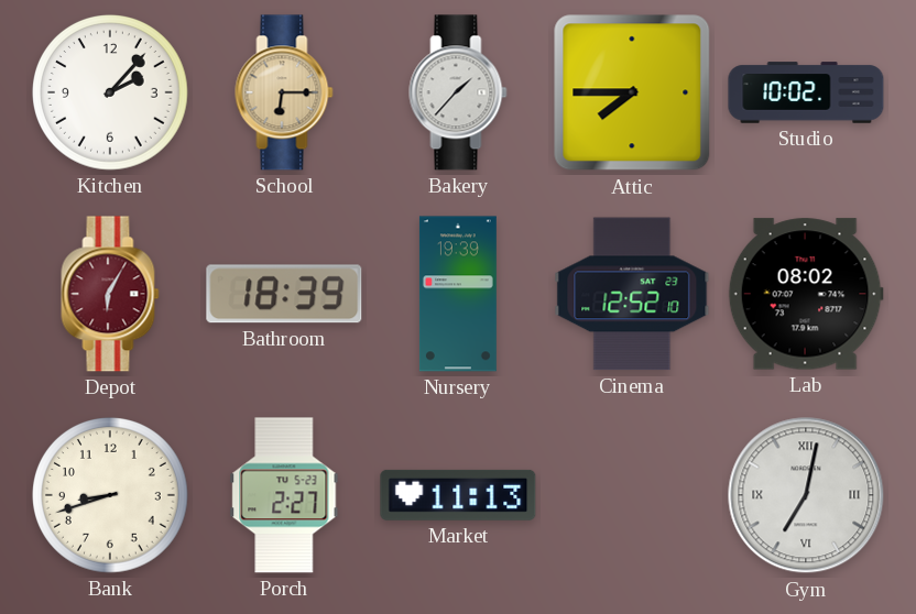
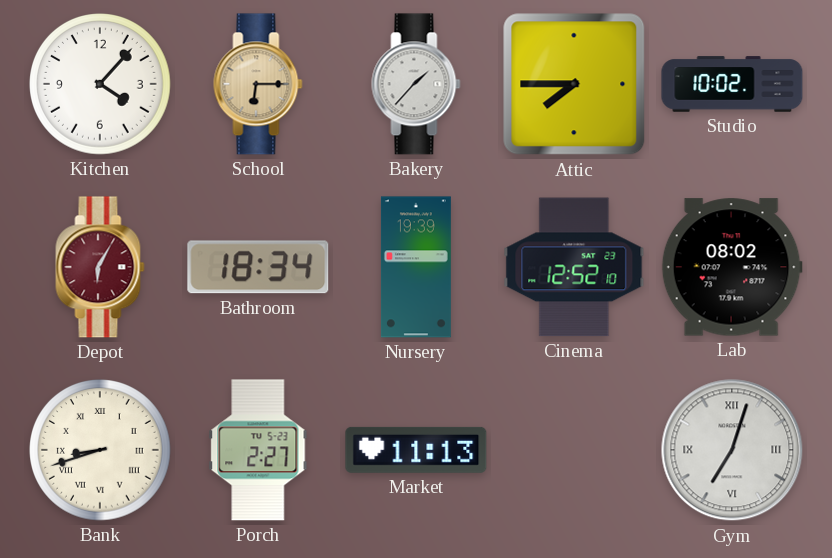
Kitchen: 2:07 -> 4:07
Bathroom: 18:39 -> 18:34
Bank numerals: Arabic -> Roman
Gym: 7:02 -> 7:03
